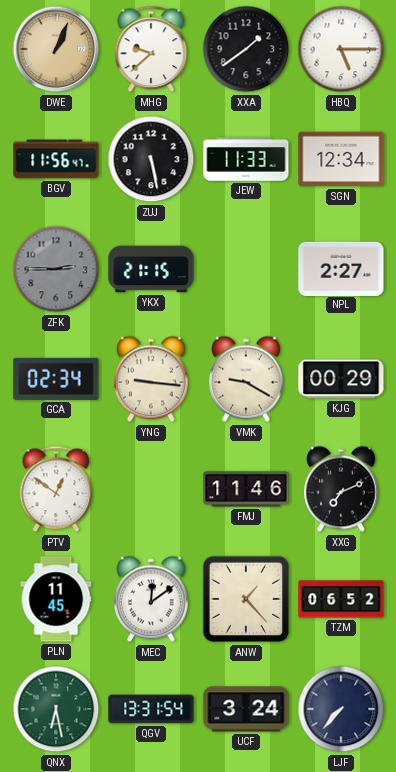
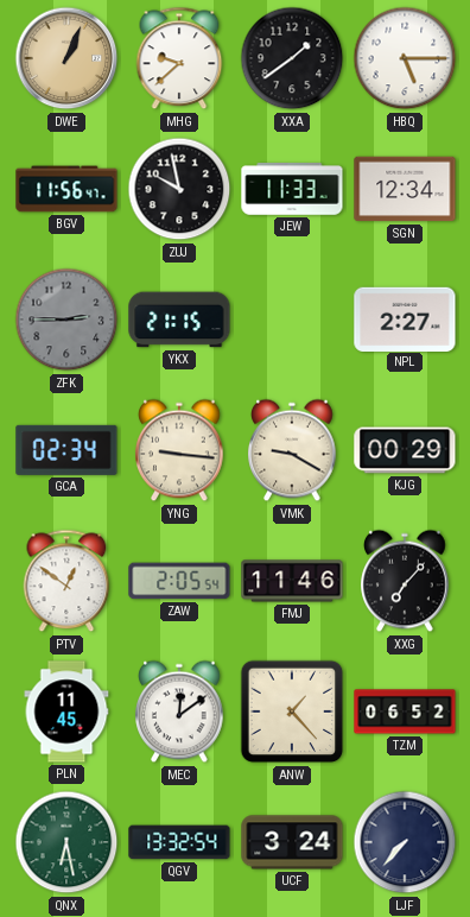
ZUJ: 5:28 -> 9:58
ZAW: none -> 2:05
XXG: 7:11 -> 7:07
QGV: 13:31 -> 13:32
